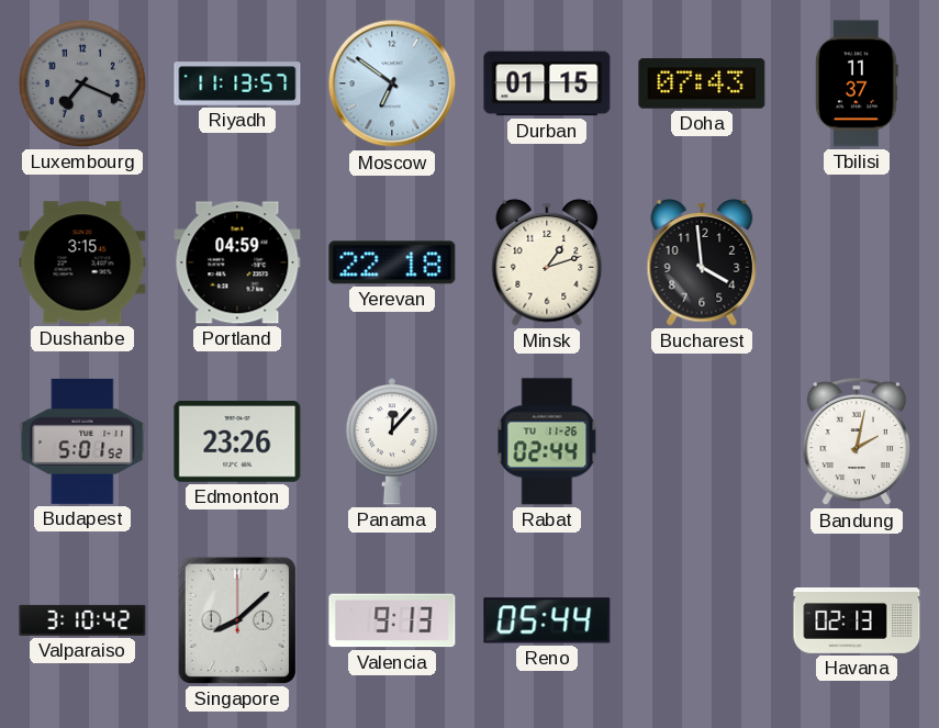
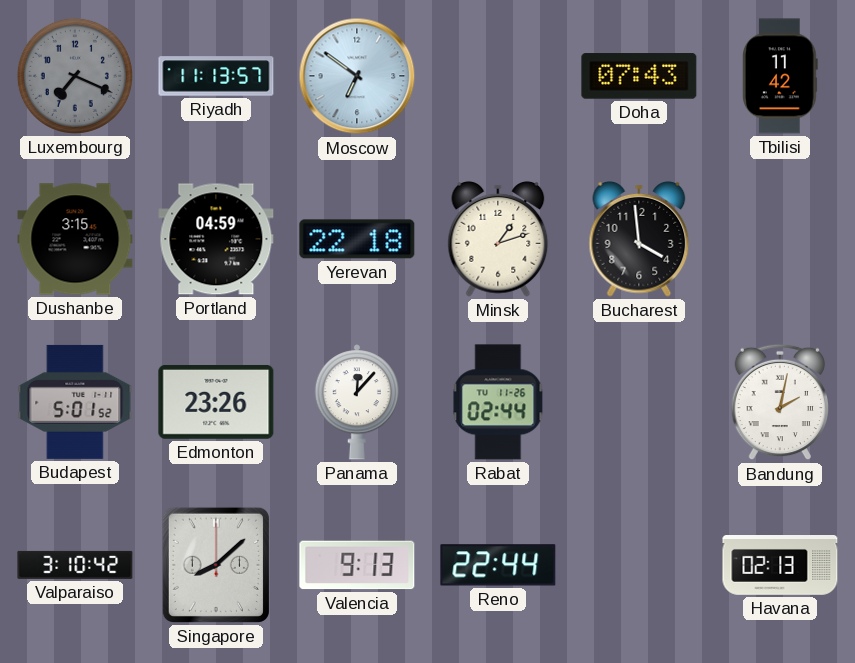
Durban: 01:15 -> none
Tbilisi: 11:37 -> 11:42
Reno: 05:44 -> 22:44
